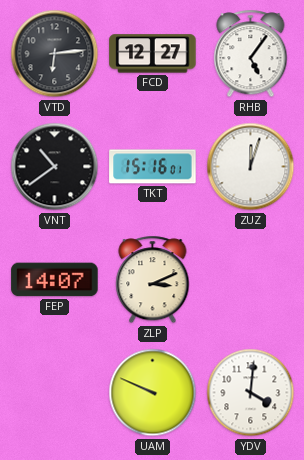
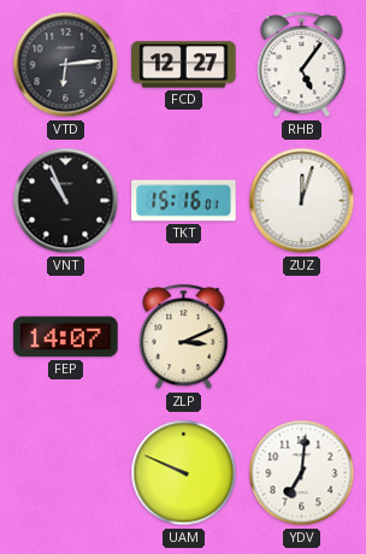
VNT: 10:39 -> 10:56
YDV: 4:01 -> 7:01
